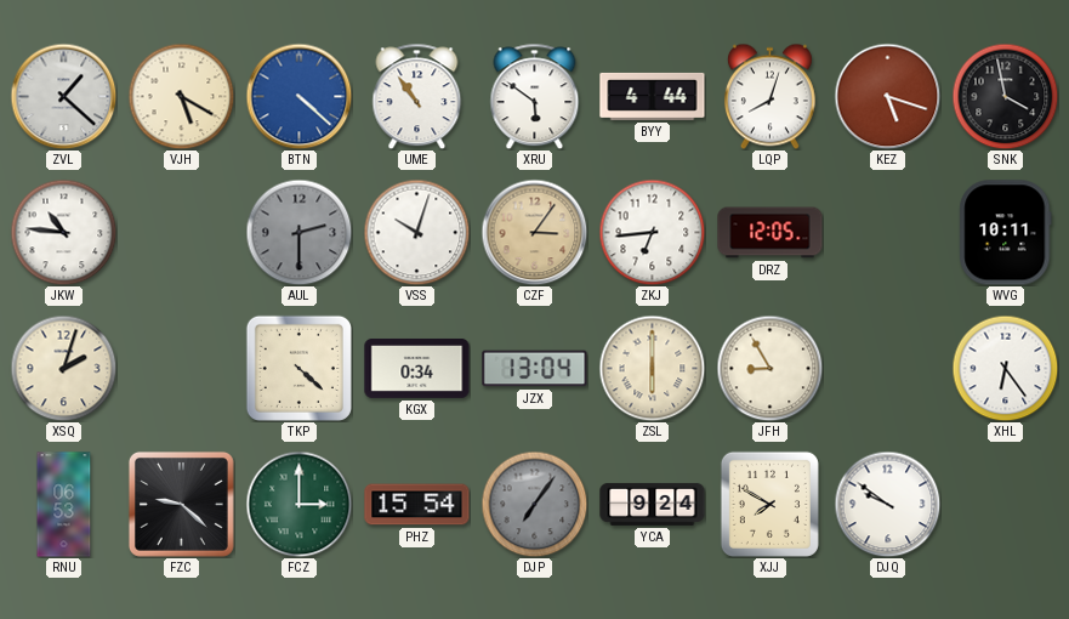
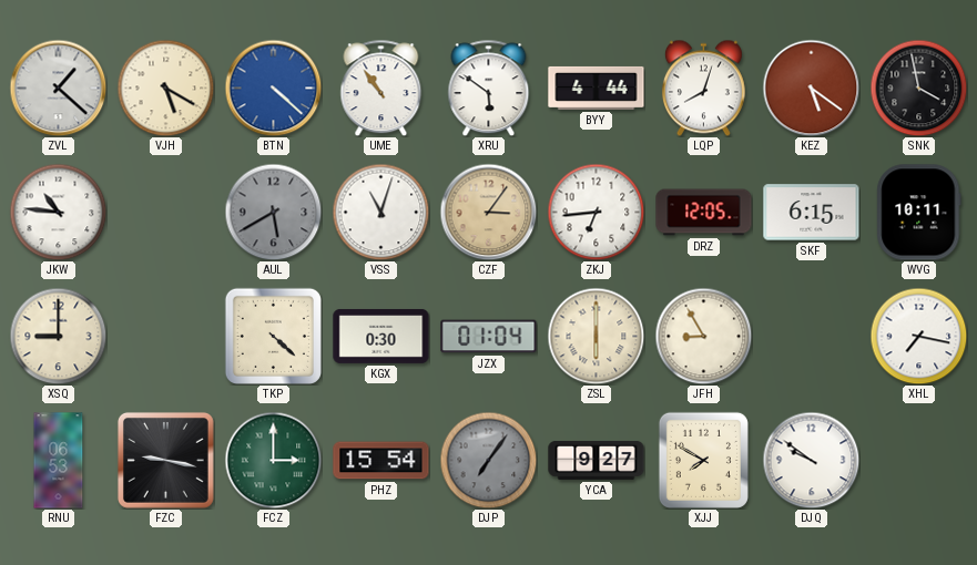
KEZ: 5:18 -> 5:21
AUL: 2:30 -> 5:40
VSS: 10:03 -> 11:03
SKF: none -> 6:15
XSQ: 2:03 -> 9:00
KGX: 0:34 -> 0:30
JZX: 13:04 -> 01:04
XHL: 6:24 -> 7:17
FZC: 9:22 -> 9:17
YCA: 9:24 -> 9:27
